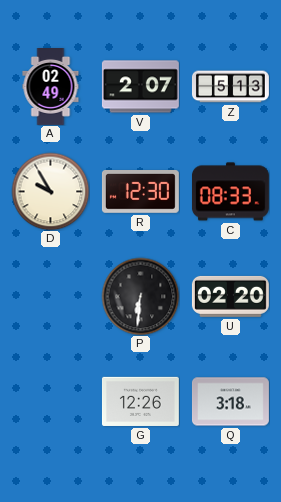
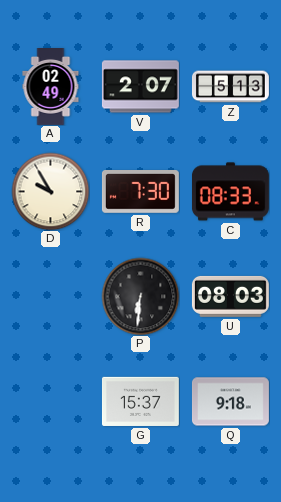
R: 12:30 -> 7:30
U: 02:20 -> 08:03
G: 12:26 -> 15:37
Q: 3:18 -> 9:18
